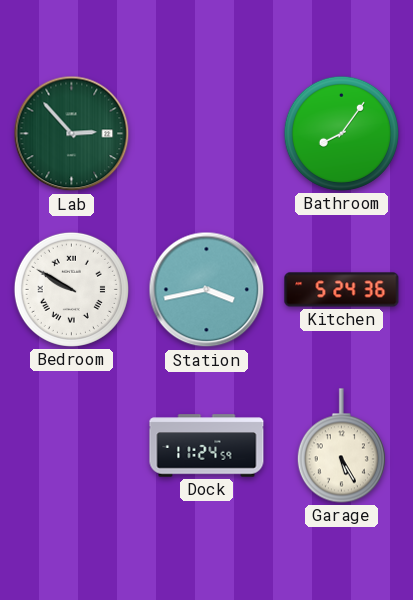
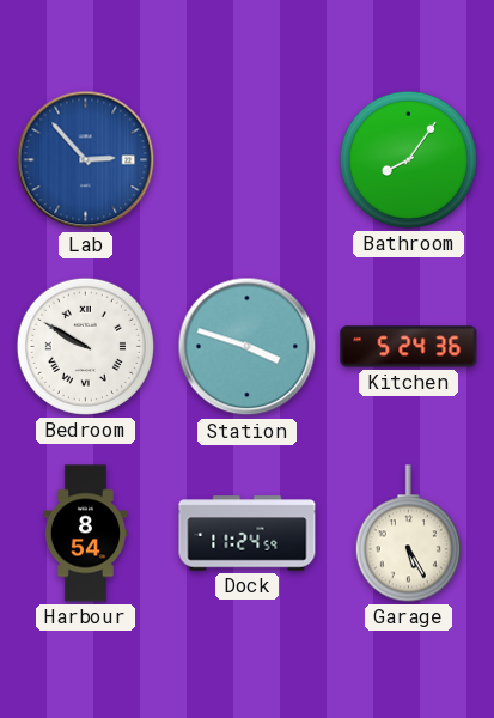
Lab dial: green -> blue
Station: 3:43 -> 3:48
Harbour: none -> 8:54
